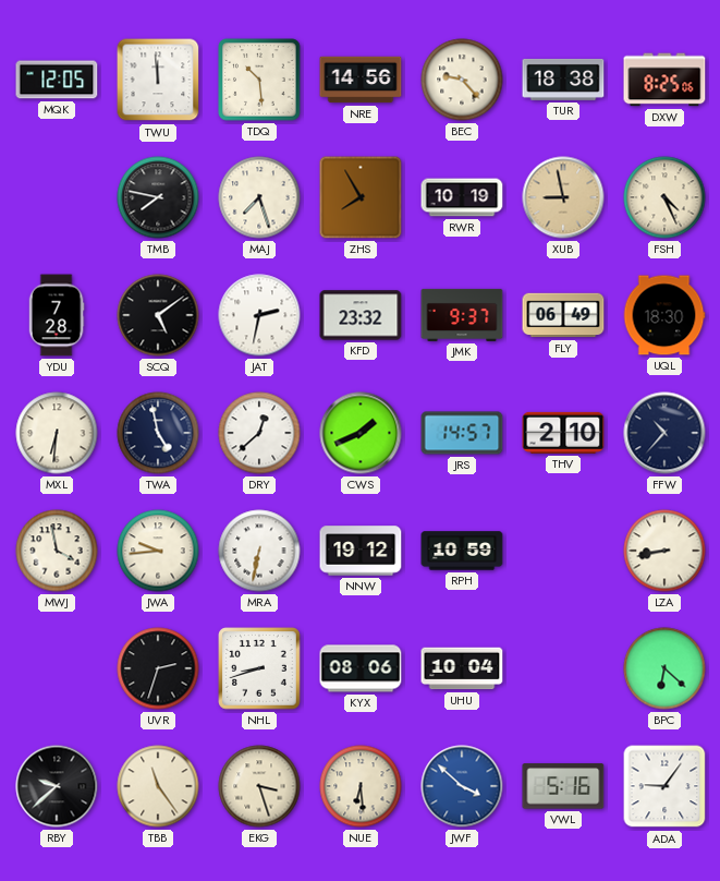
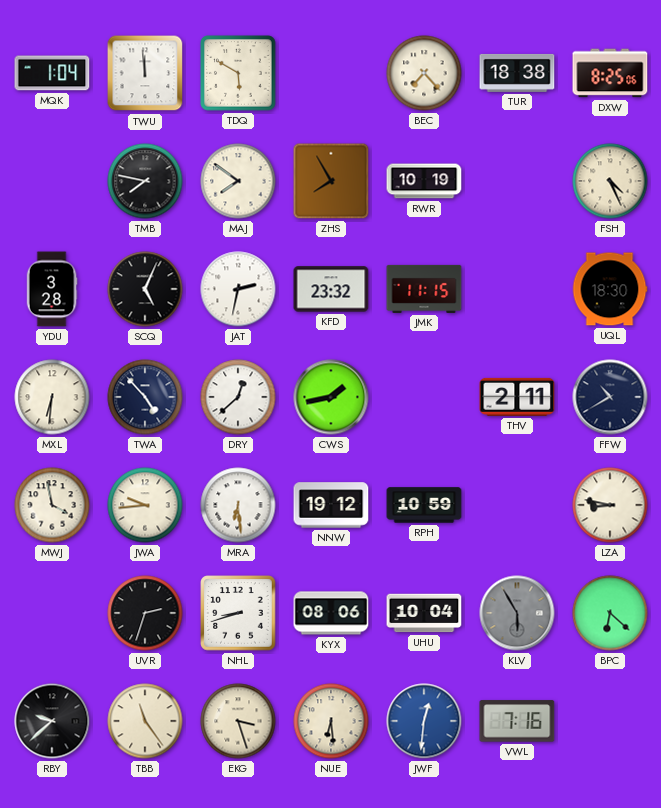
MQK: 12:05 -> 1:04
TDQ: 10:29 -> 5:50
NRE: 14:56 -> none
BEC: 9:23 -> 7:23
MAJ: 7:27 -> 7:51
XUB: 8:58 -> none
YDU: 7:28 -> 3:28
SCQ: 5:09 -> 5:04
JMK: 9:37 -> 11:15
FLY: 06:49 -> none
TWA: 4:58 -> 4:53
CWS: 1:41 -> 1:43
JRS: 14:57 -> none
THV: 2:10 -> 2:11
FFW: 10:37 -> 10:40
MRA: 6:32 -> 6:29
LZA: 8:43 -> 8:47
KLV: none -> 5:55
JWF: 3:52 -> 12:31
VWL: 5:16 -> 7:16
ADA: 9:06 -> none
